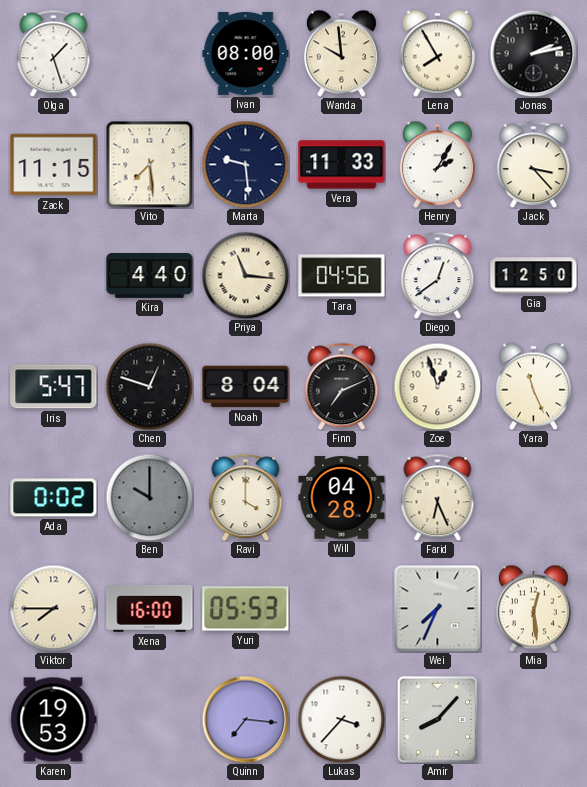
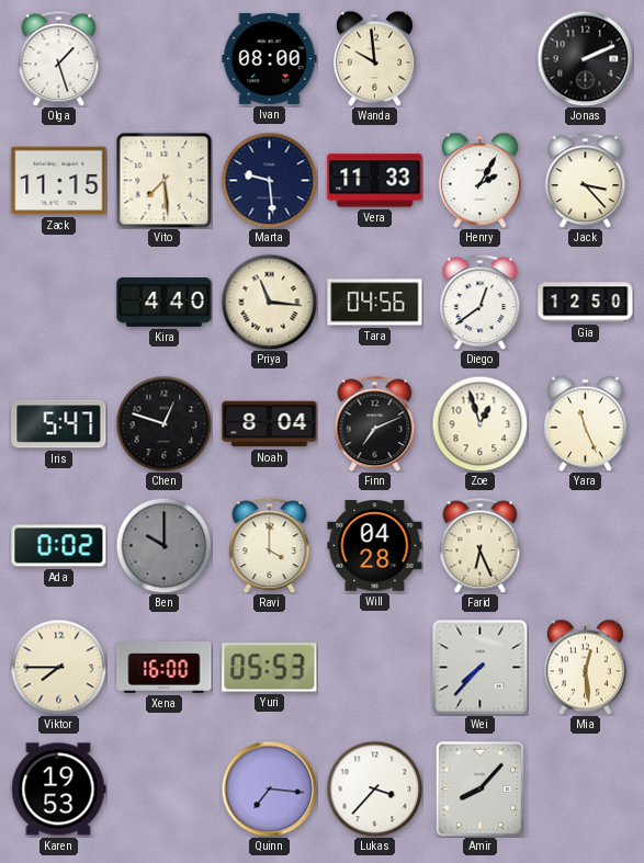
Lena: 7:55 -> none
Jonas: 2:13 -> 2:11
Wei: 7:34 -> 7:37
